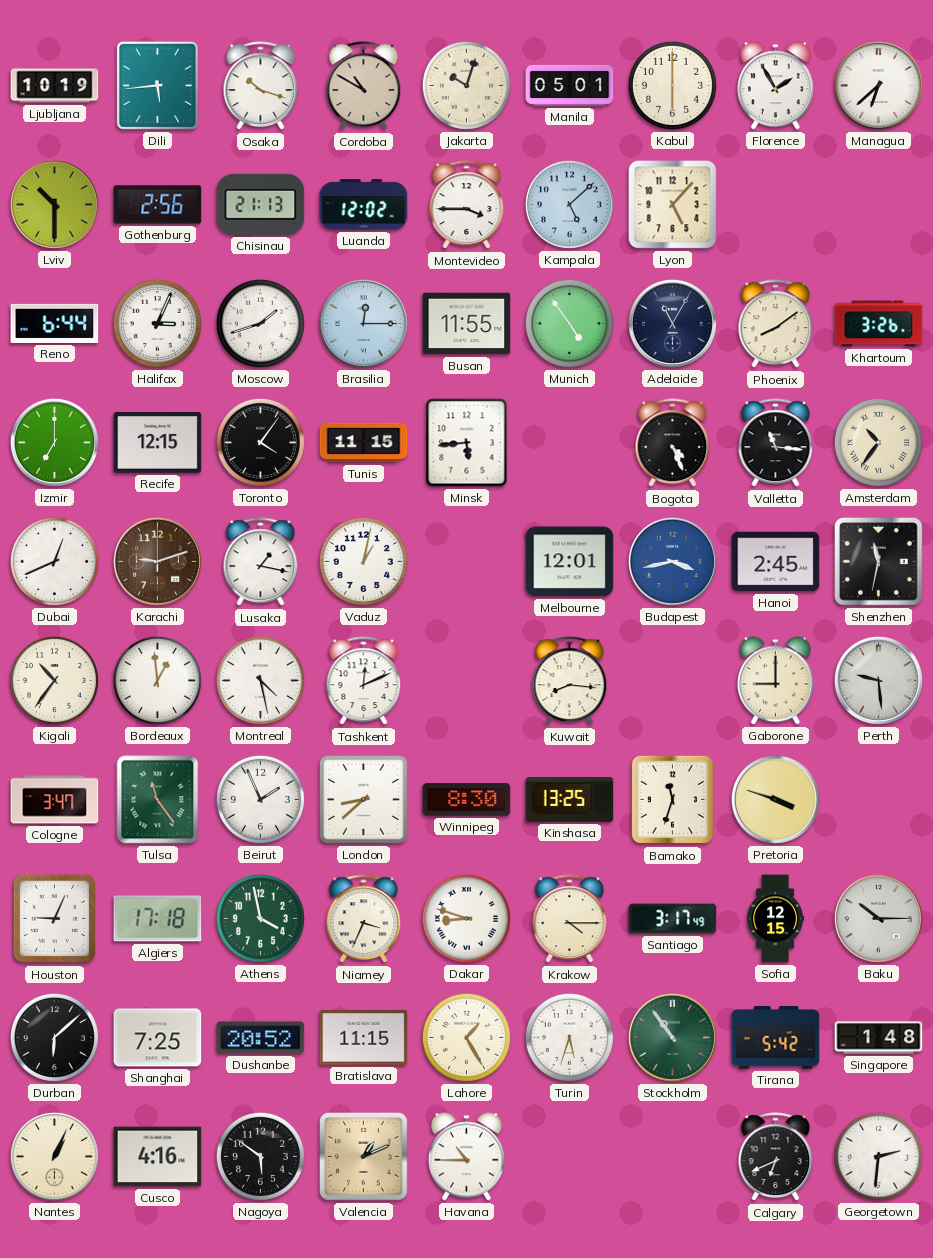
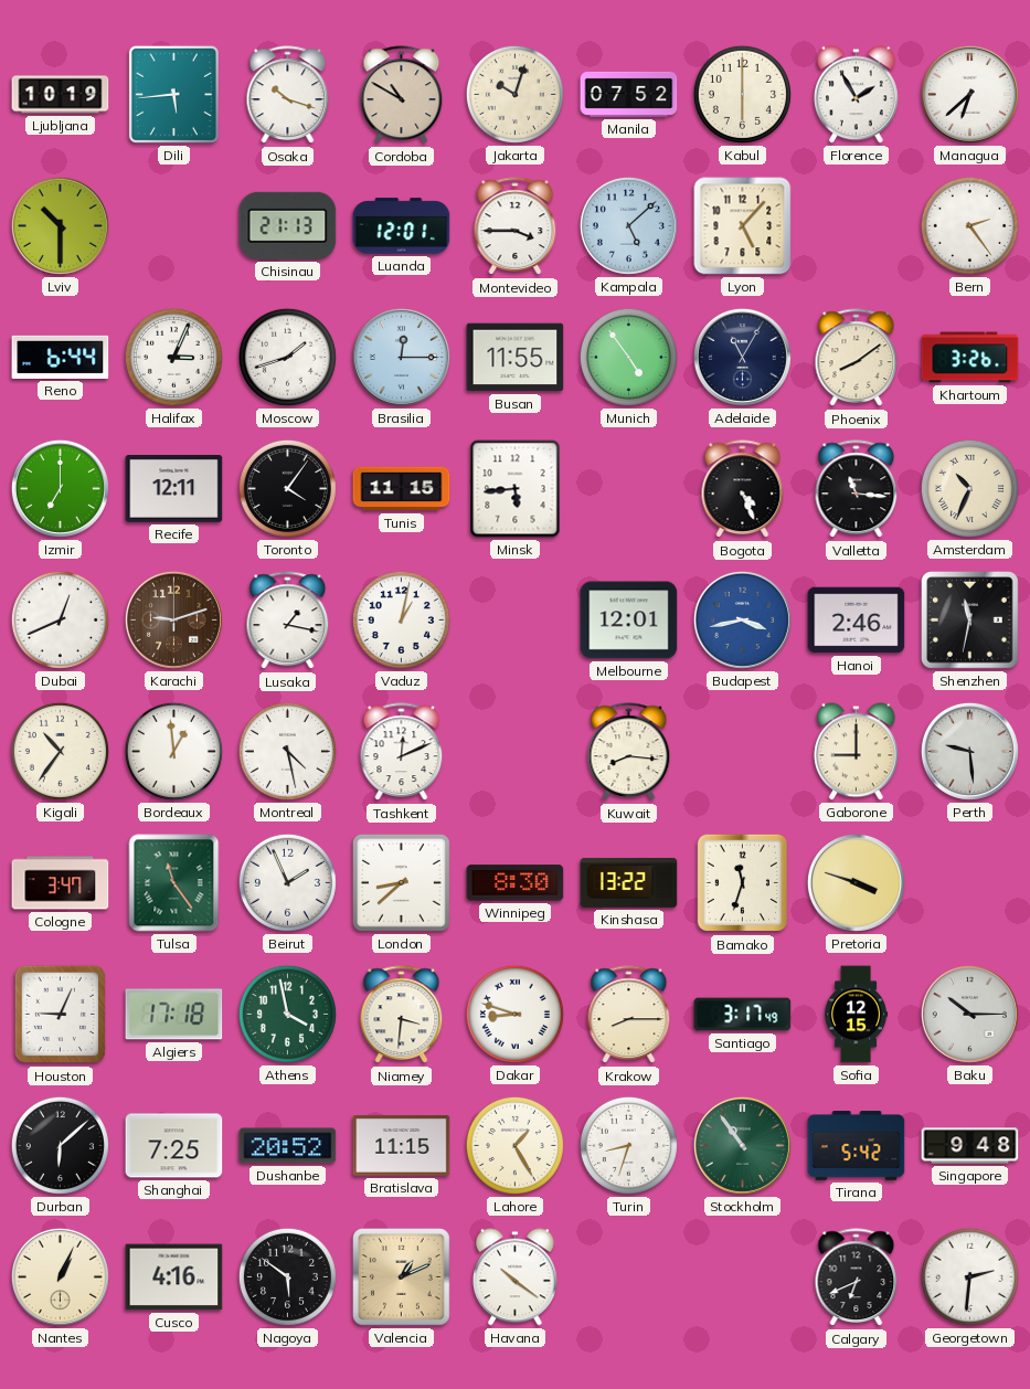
Manila: 05:01 -> 07:52
Gothenburg: 2:56 -> none
Luanda: 12:02 -> 12:01
Bern: none -> 2:24
Recife: 12:15 -> 12:11
Amsterdam: 10:36 -> 10:34
Hanoi: 2:45 -> 2:46
Kinshasa: 13:25 -> 13:22
Niamey: 3:34 -> 3:31
Krakow: 4:15 -> 8:15
Turin: 5:33 -> 8:33
Singapore: 1:48 -> 9:48
Havana: 10:45 -> 10:21
